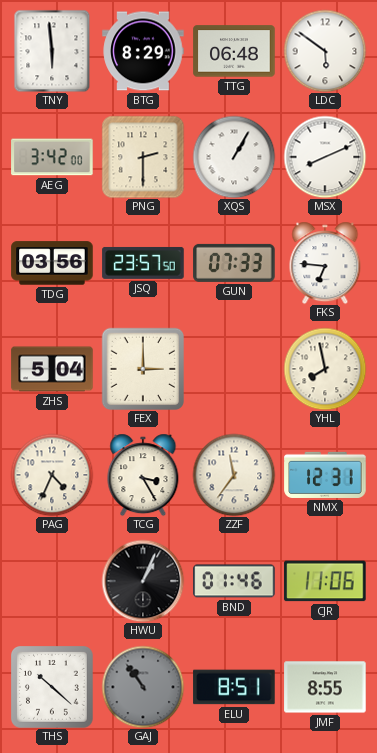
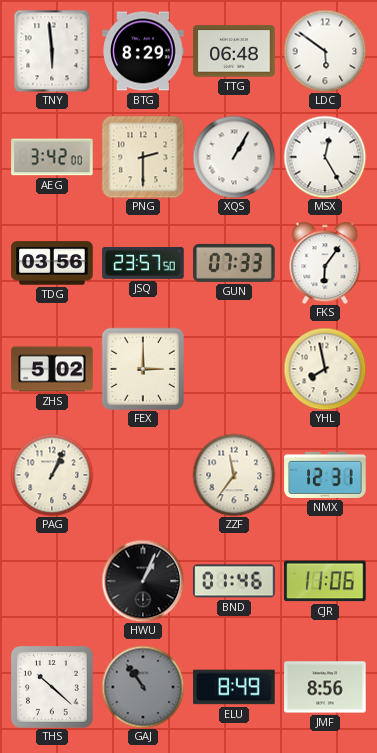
MSX: 8:11 -> 12:25
FKS: 6:46 -> 6:06
ZHS: 5:04 -> 5:02
PAG: 4:34 -> 1:04
TCG: 3:25 -> none
ELU: 8:51 -> 8:49
JMF: 8:55 -> 8:56
